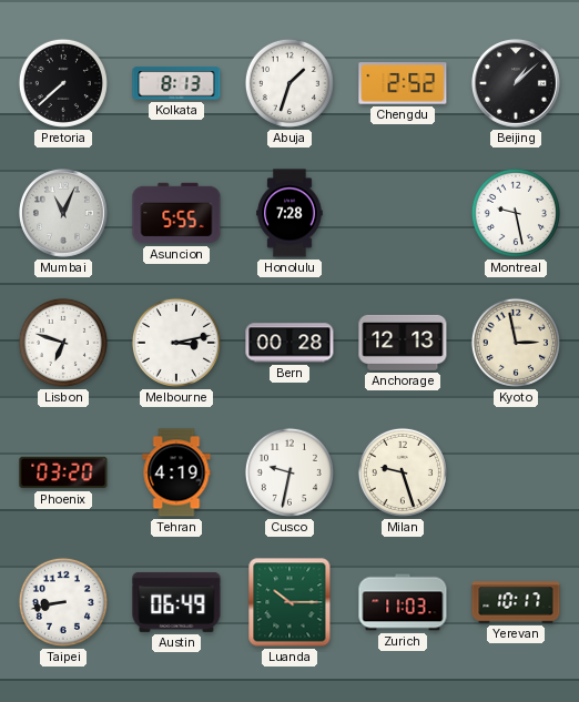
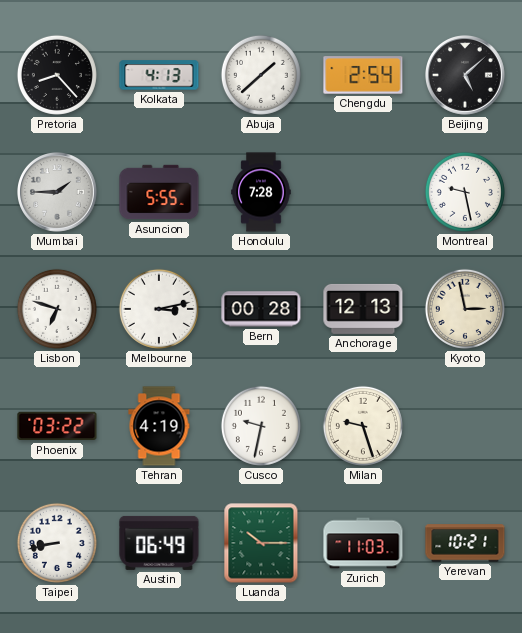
Pretoria: 7:38 -> 8:23
Kolkata: 8:13 -> 4:13
Abuja: 1:33 -> 1:38
Chengdu: 2:52 -> 2:54
Beijing: 1:08 -> 5:08
Mumbai: 11:04 -> 1:45
Phoenix: 03:20 -> 03:22
Yerevan: 10:17 -> 10:21
